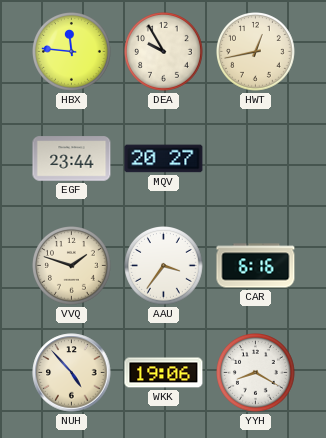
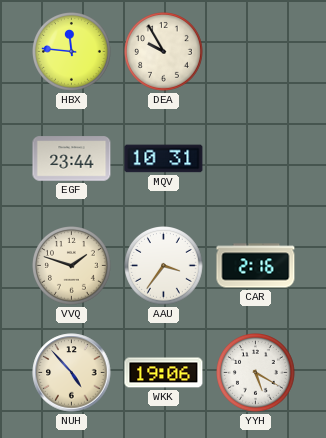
HWT: 12:43 -> none
MQV: 20:27 -> 10:31
CAR: 6:16 -> 2:16
YYH: 8:20 -> 5:20
